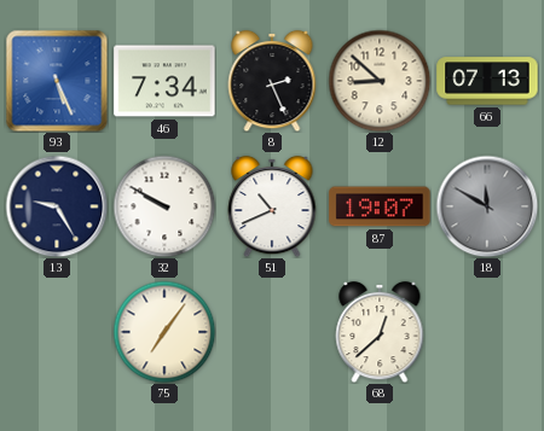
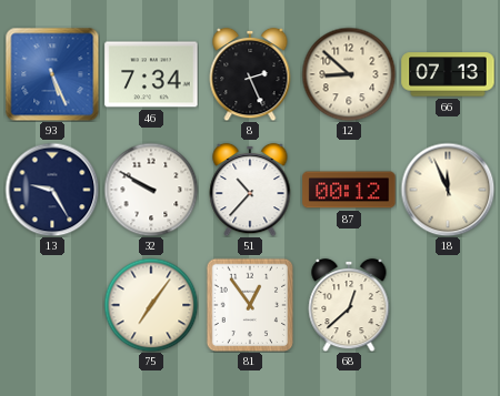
51: 10:41 -> 10:37
87: 19:07 -> 00:12
18: 11:50 -> 11:56
18 dial: grey -> cream
81: none -> 12:54
